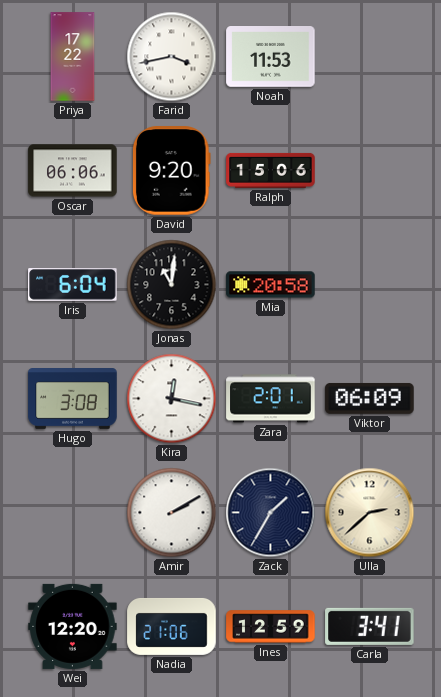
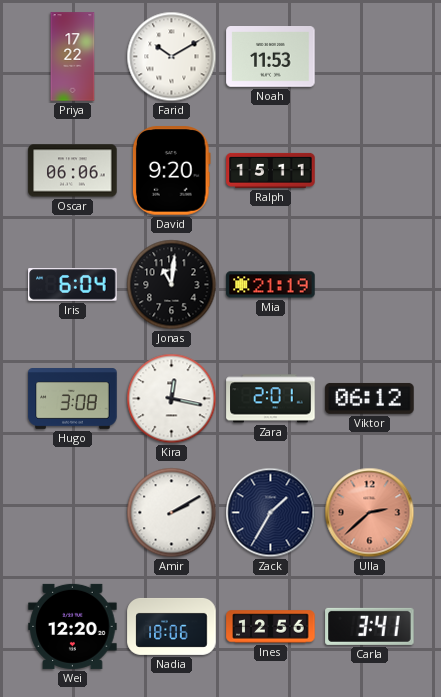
Farid: 3:43 -> 10:10
Ralph: 15:06 -> 15:11
Mia: 20:58 -> 21:19
Viktor: 06:09 -> 06:12
Ulla dial: cream -> salmon
Nadia: 21:06 -> 18:06
Ines: 12:59 -> 12:56
